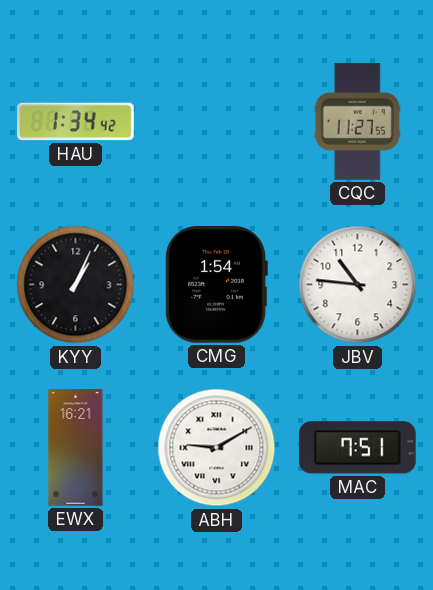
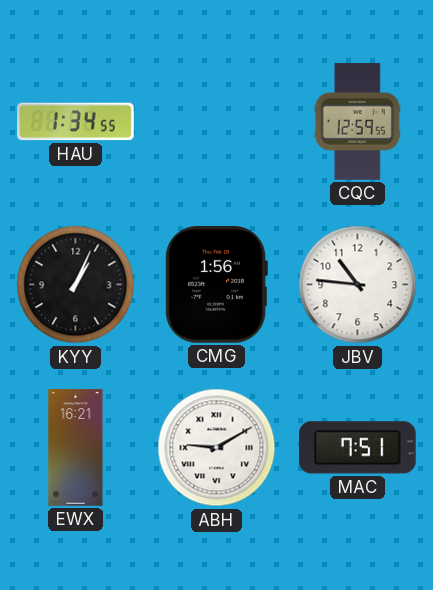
HAU: 1:34:42 -> 1:34:55
CQC: 11:27 -> 12:59
CMG: 1:54 -> 1:56
